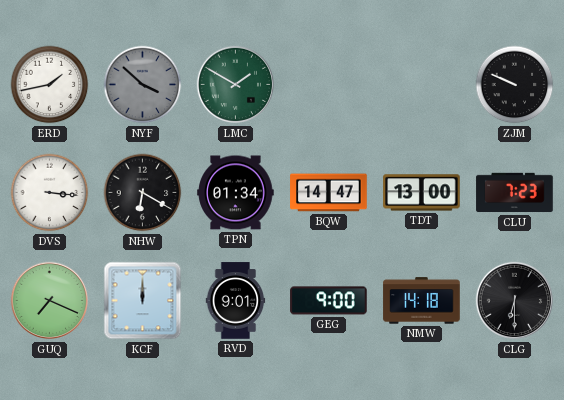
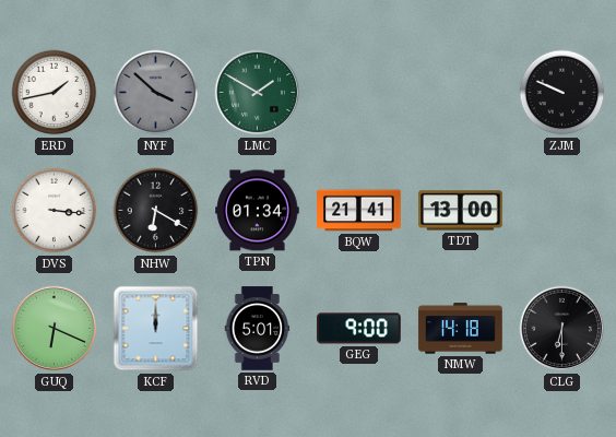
BQW: 14:47 -> 21:41
CLU: 7:23 -> none
GUQ: 7:19 -> 6:19
RVD: 9:01 -> 5:01
